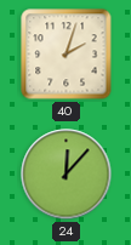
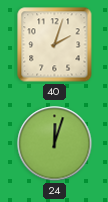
24: 12:07 -> 12:03
